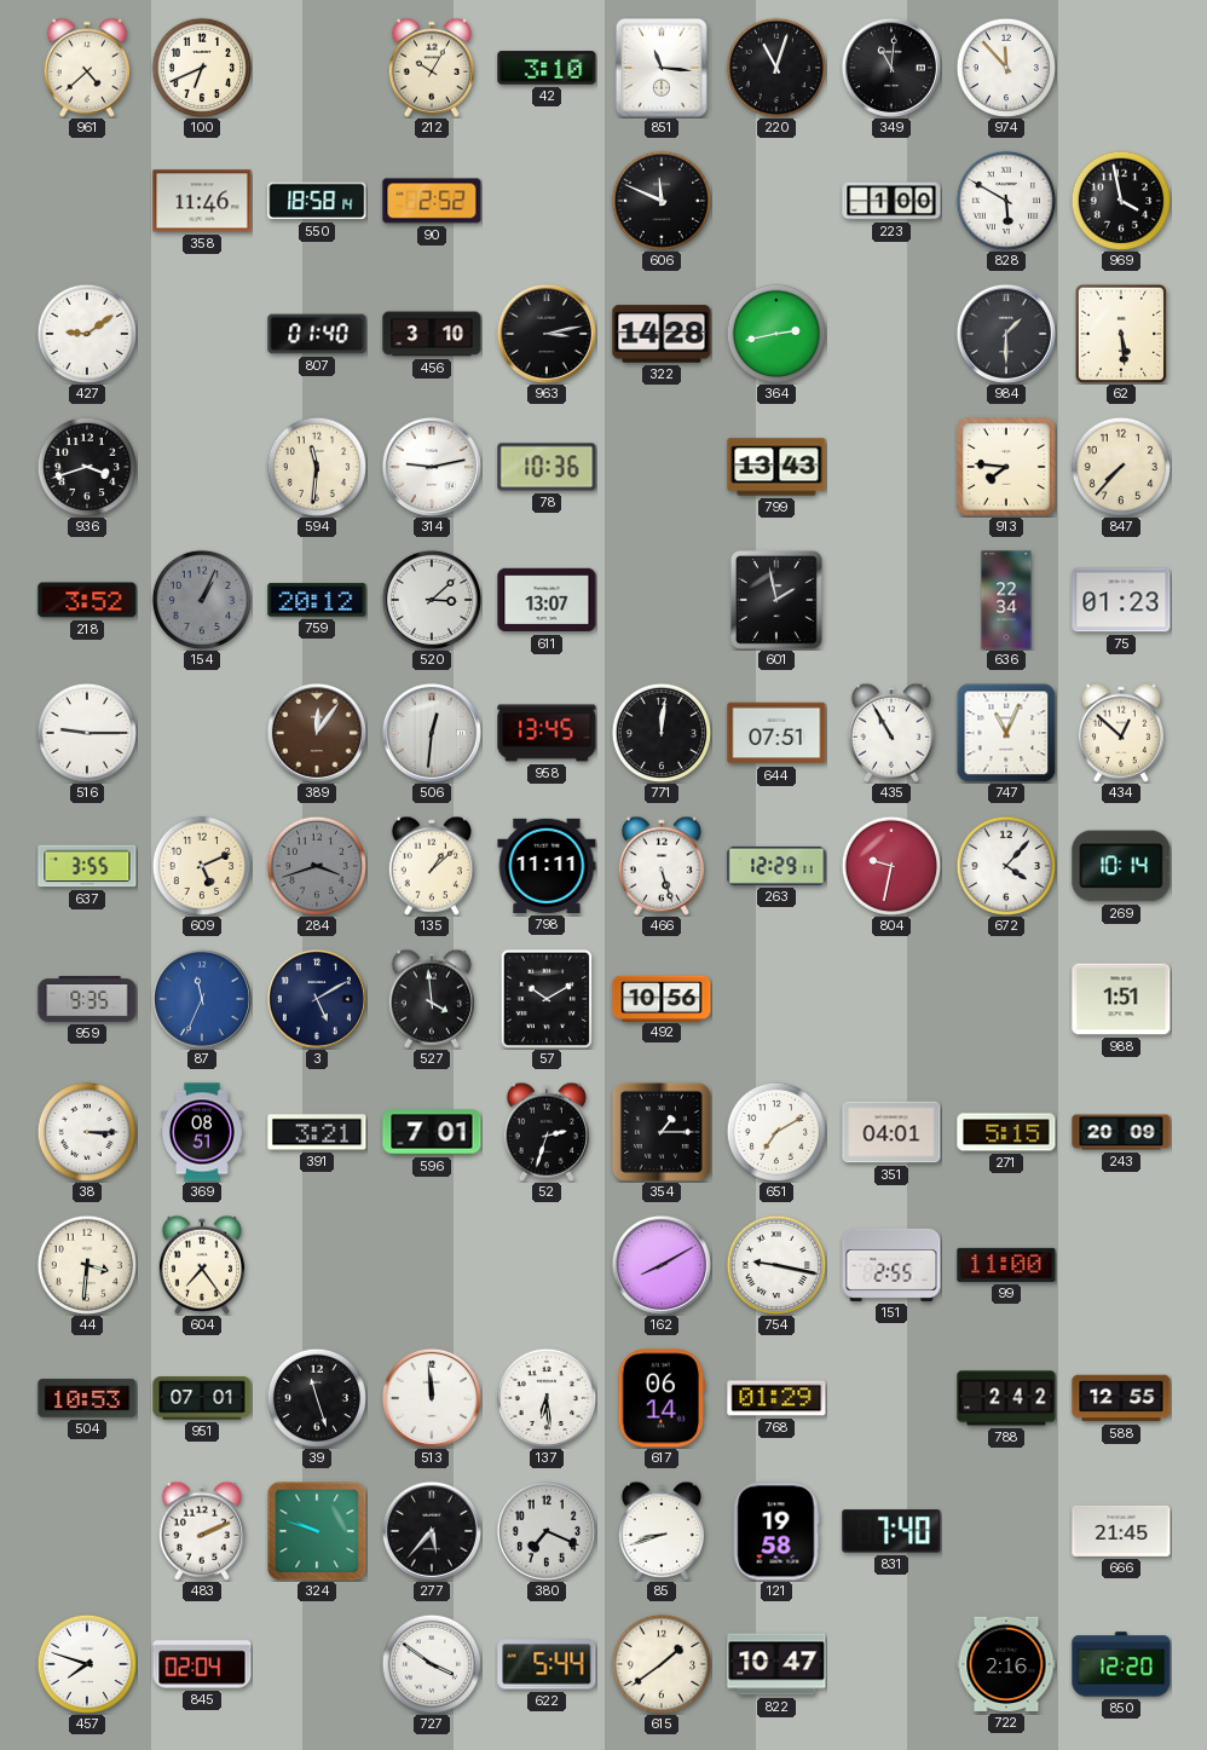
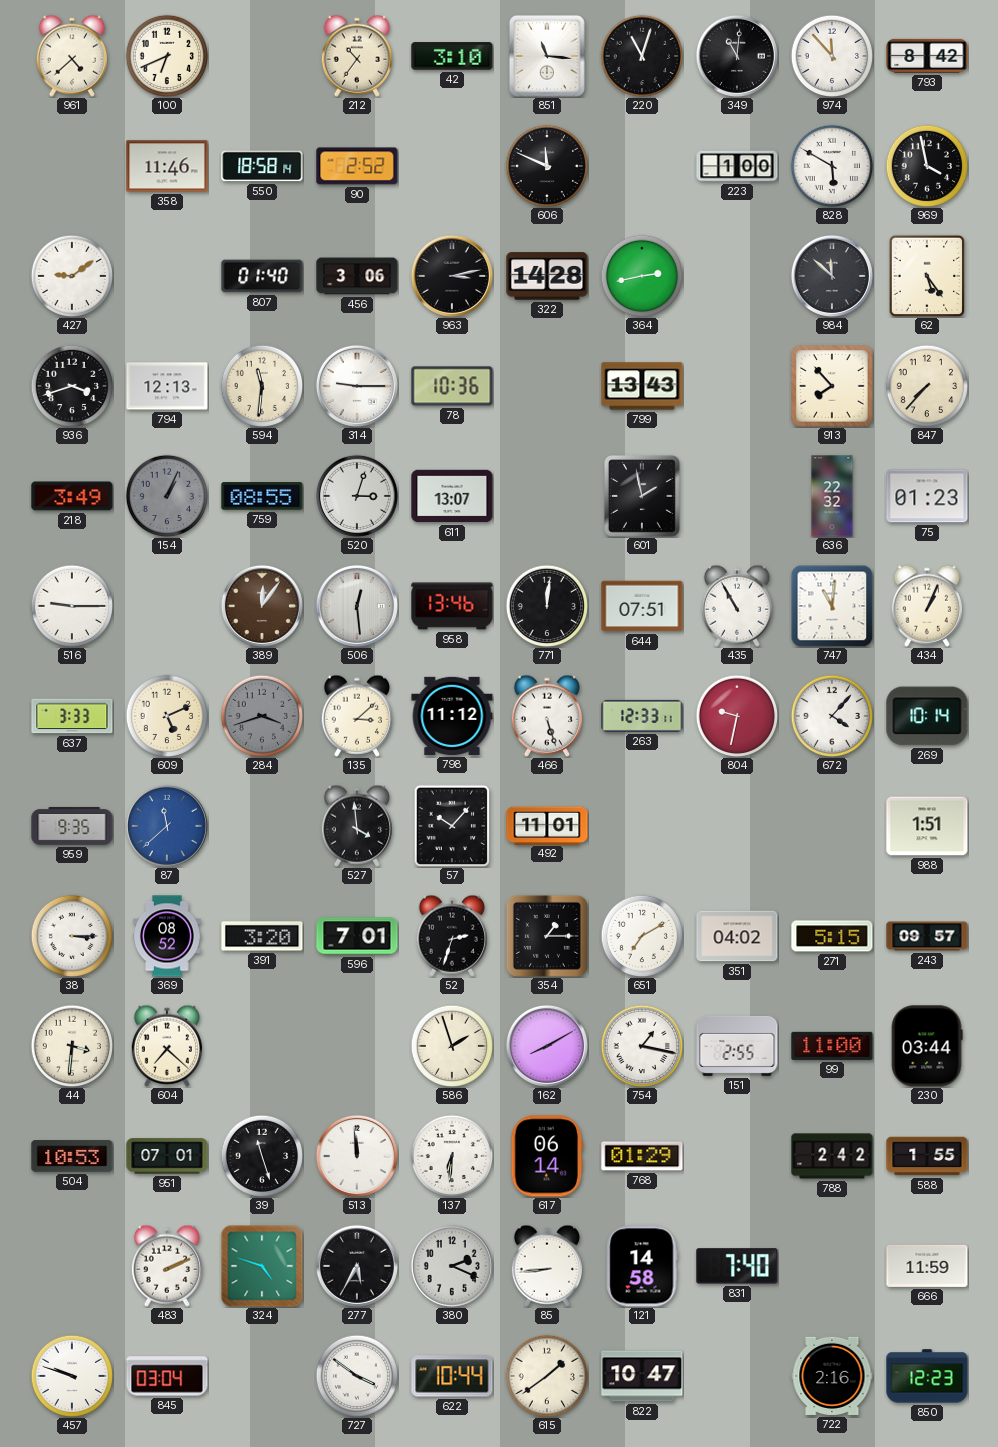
212: 10:05 -> 10:36
793: none -> 8:42
456: 3:10 -> 3:06
984: 1:30 -> 11:52
62: 5:29 -> 5:24
794: none -> 12:13
314: 9:13 -> 9:15
913: 7:46 -> 7:53
218: 3:52 -> 3:49
759: 20:12 -> 08:55
520: 3:08 -> 3:03
636: 22:34 -> 22:32
506: 12:31 -> 12:29
958: 13:45 -> 13:46
747: 11:04 -> 11:01
434: 12:52 -> 1:04
637: 3:55 -> 3:33
135: 1:08 -> 3:08
798: 11:11 -> 11:12
263: 12:29 -> 12:33
87: 11:34 -> 11:38
3: 5:10 -> none
57: 10:10 -> 10:07
492: 10:56 -> 11:01
369: 08:51 -> 08:52
391: 3:21 -> 3:20
351: 04:01 -> 04:02
243: 20:09 -> 09:57
604: 7:24 -> 7:22
586: none -> 1:57
754: 9:17 -> 1:17
230: none -> 03:44
137: 6:29 -> 6:31
588: 12:55 -> 1:55
324: 9:48 -> 4:48
277: 5:37 -> 5:35
380: 7:19 -> 2:19
85: 8:42 -> 8:44
121: 19:58 -> 14:58
666: 21:45 -> 11:59
457: 7:48 -> 9:48
845: 02:04 -> 03:04
622: 5:44 -> 10:44
850: 12:20 -> 12:23
